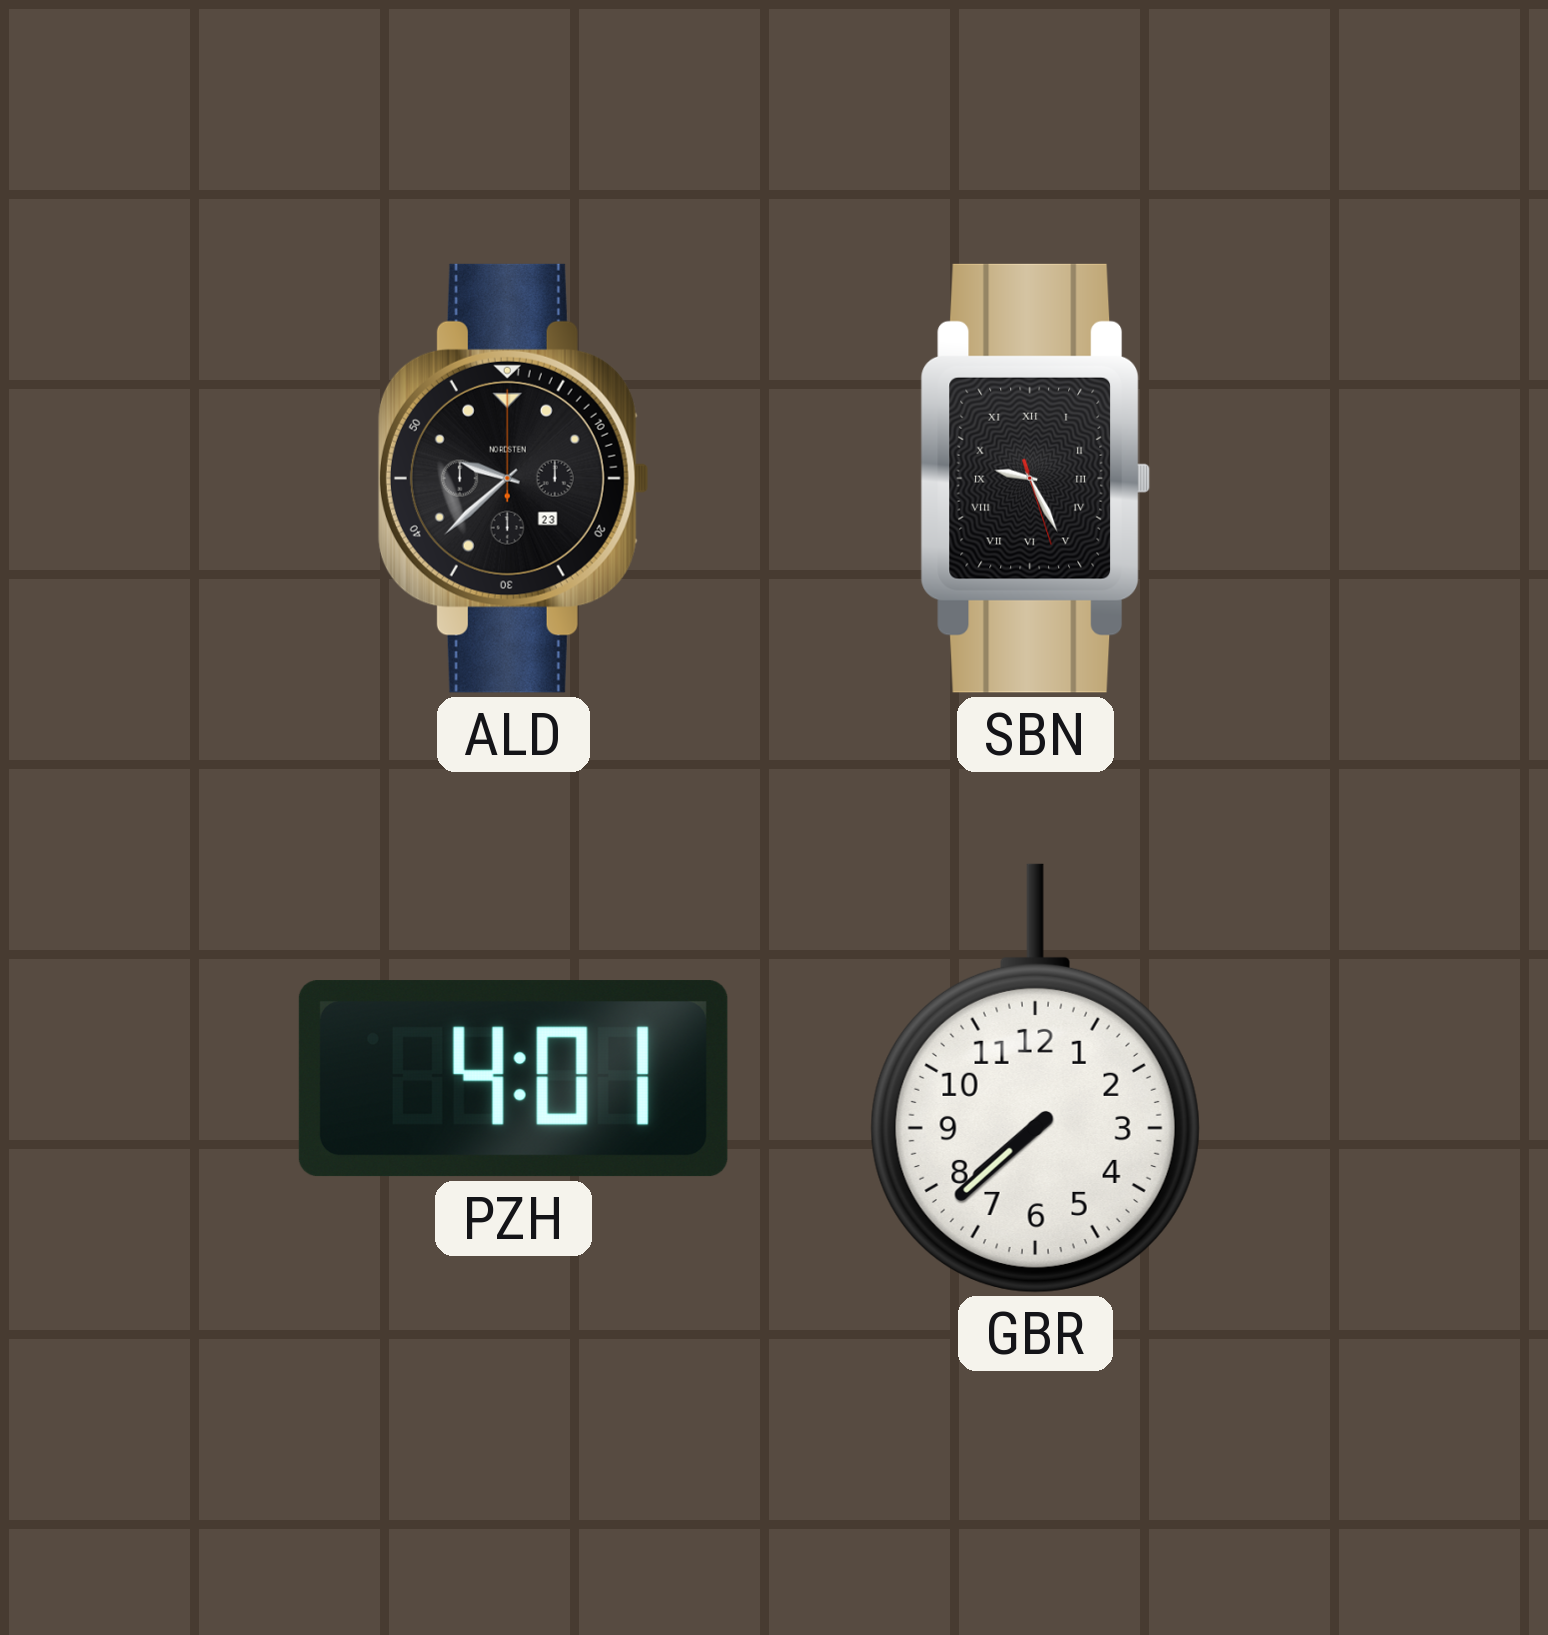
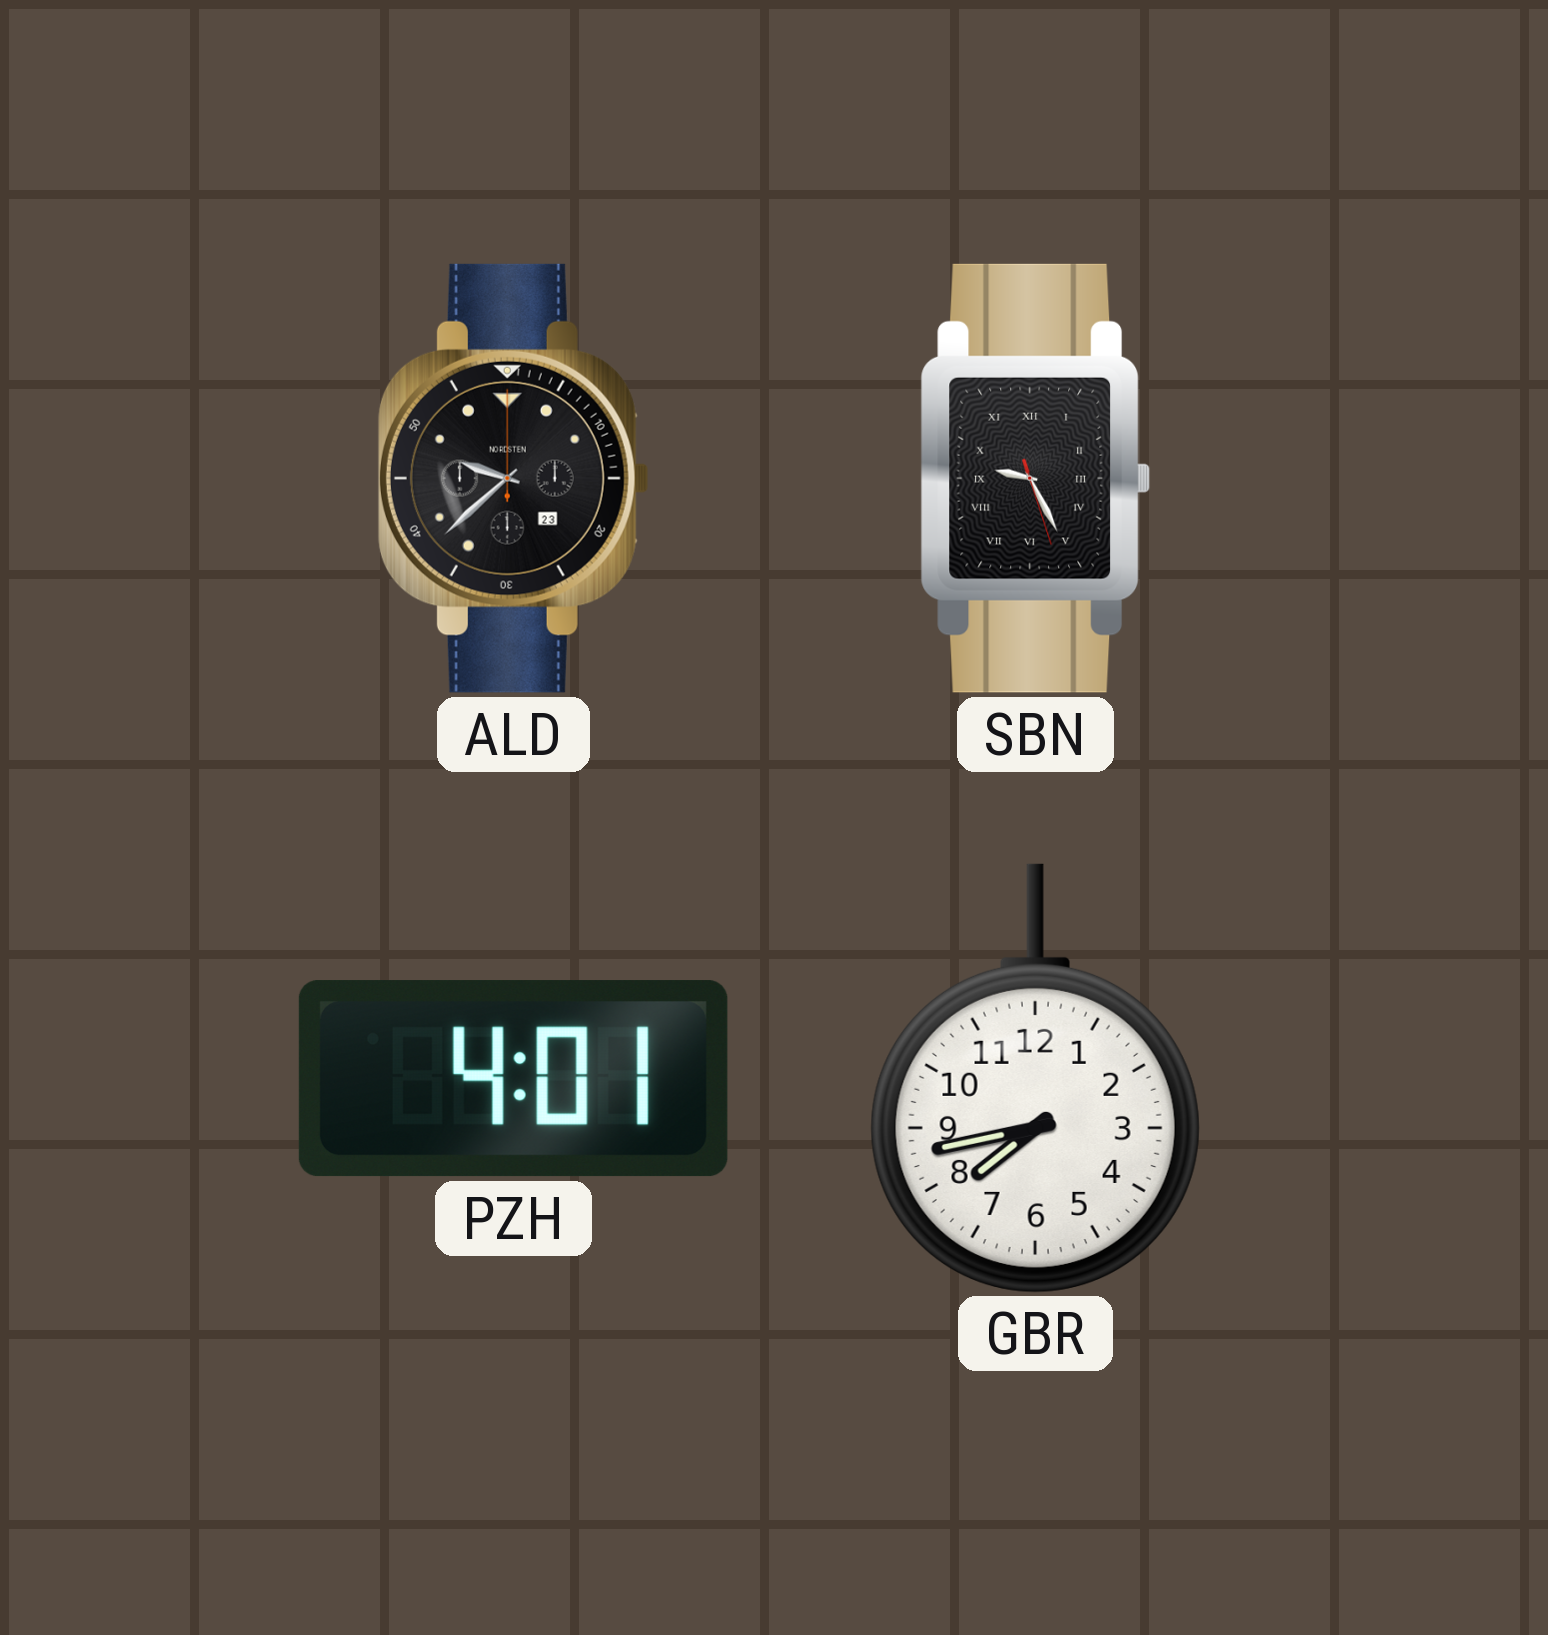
GBR: 7:38 -> 7:43
